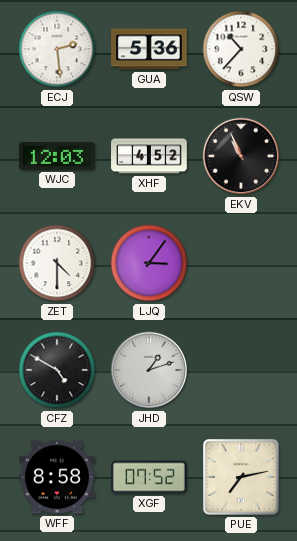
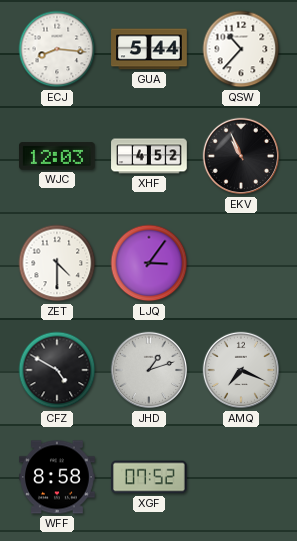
ECJ: 2:29 -> 8:16
GUA: 5:36 -> 5:44
AMQ: none -> 7:19
PUE: 7:13 -> none
